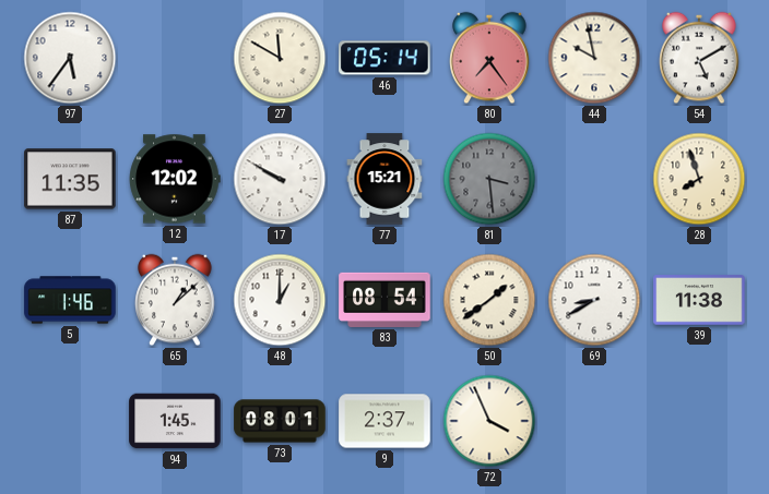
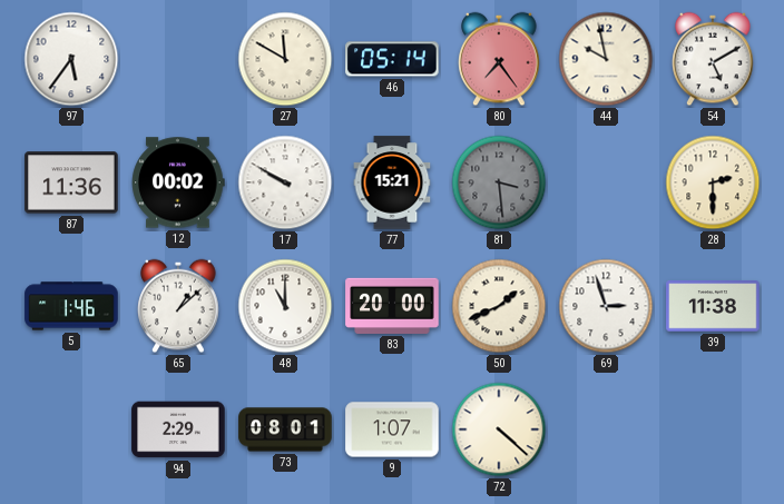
87: 11:35 -> 11:36
12: 12:02 -> 00:02
28: 7:57 -> 2:30
48: 1:00 -> 11:00
83: 08:54 -> 20:00
50: 1:39 -> 1:41
69: 8:40 -> 2:57
94: 1:45 -> 2:29
9: 2:37 -> 1:07
72: 3:56 -> 4:22
